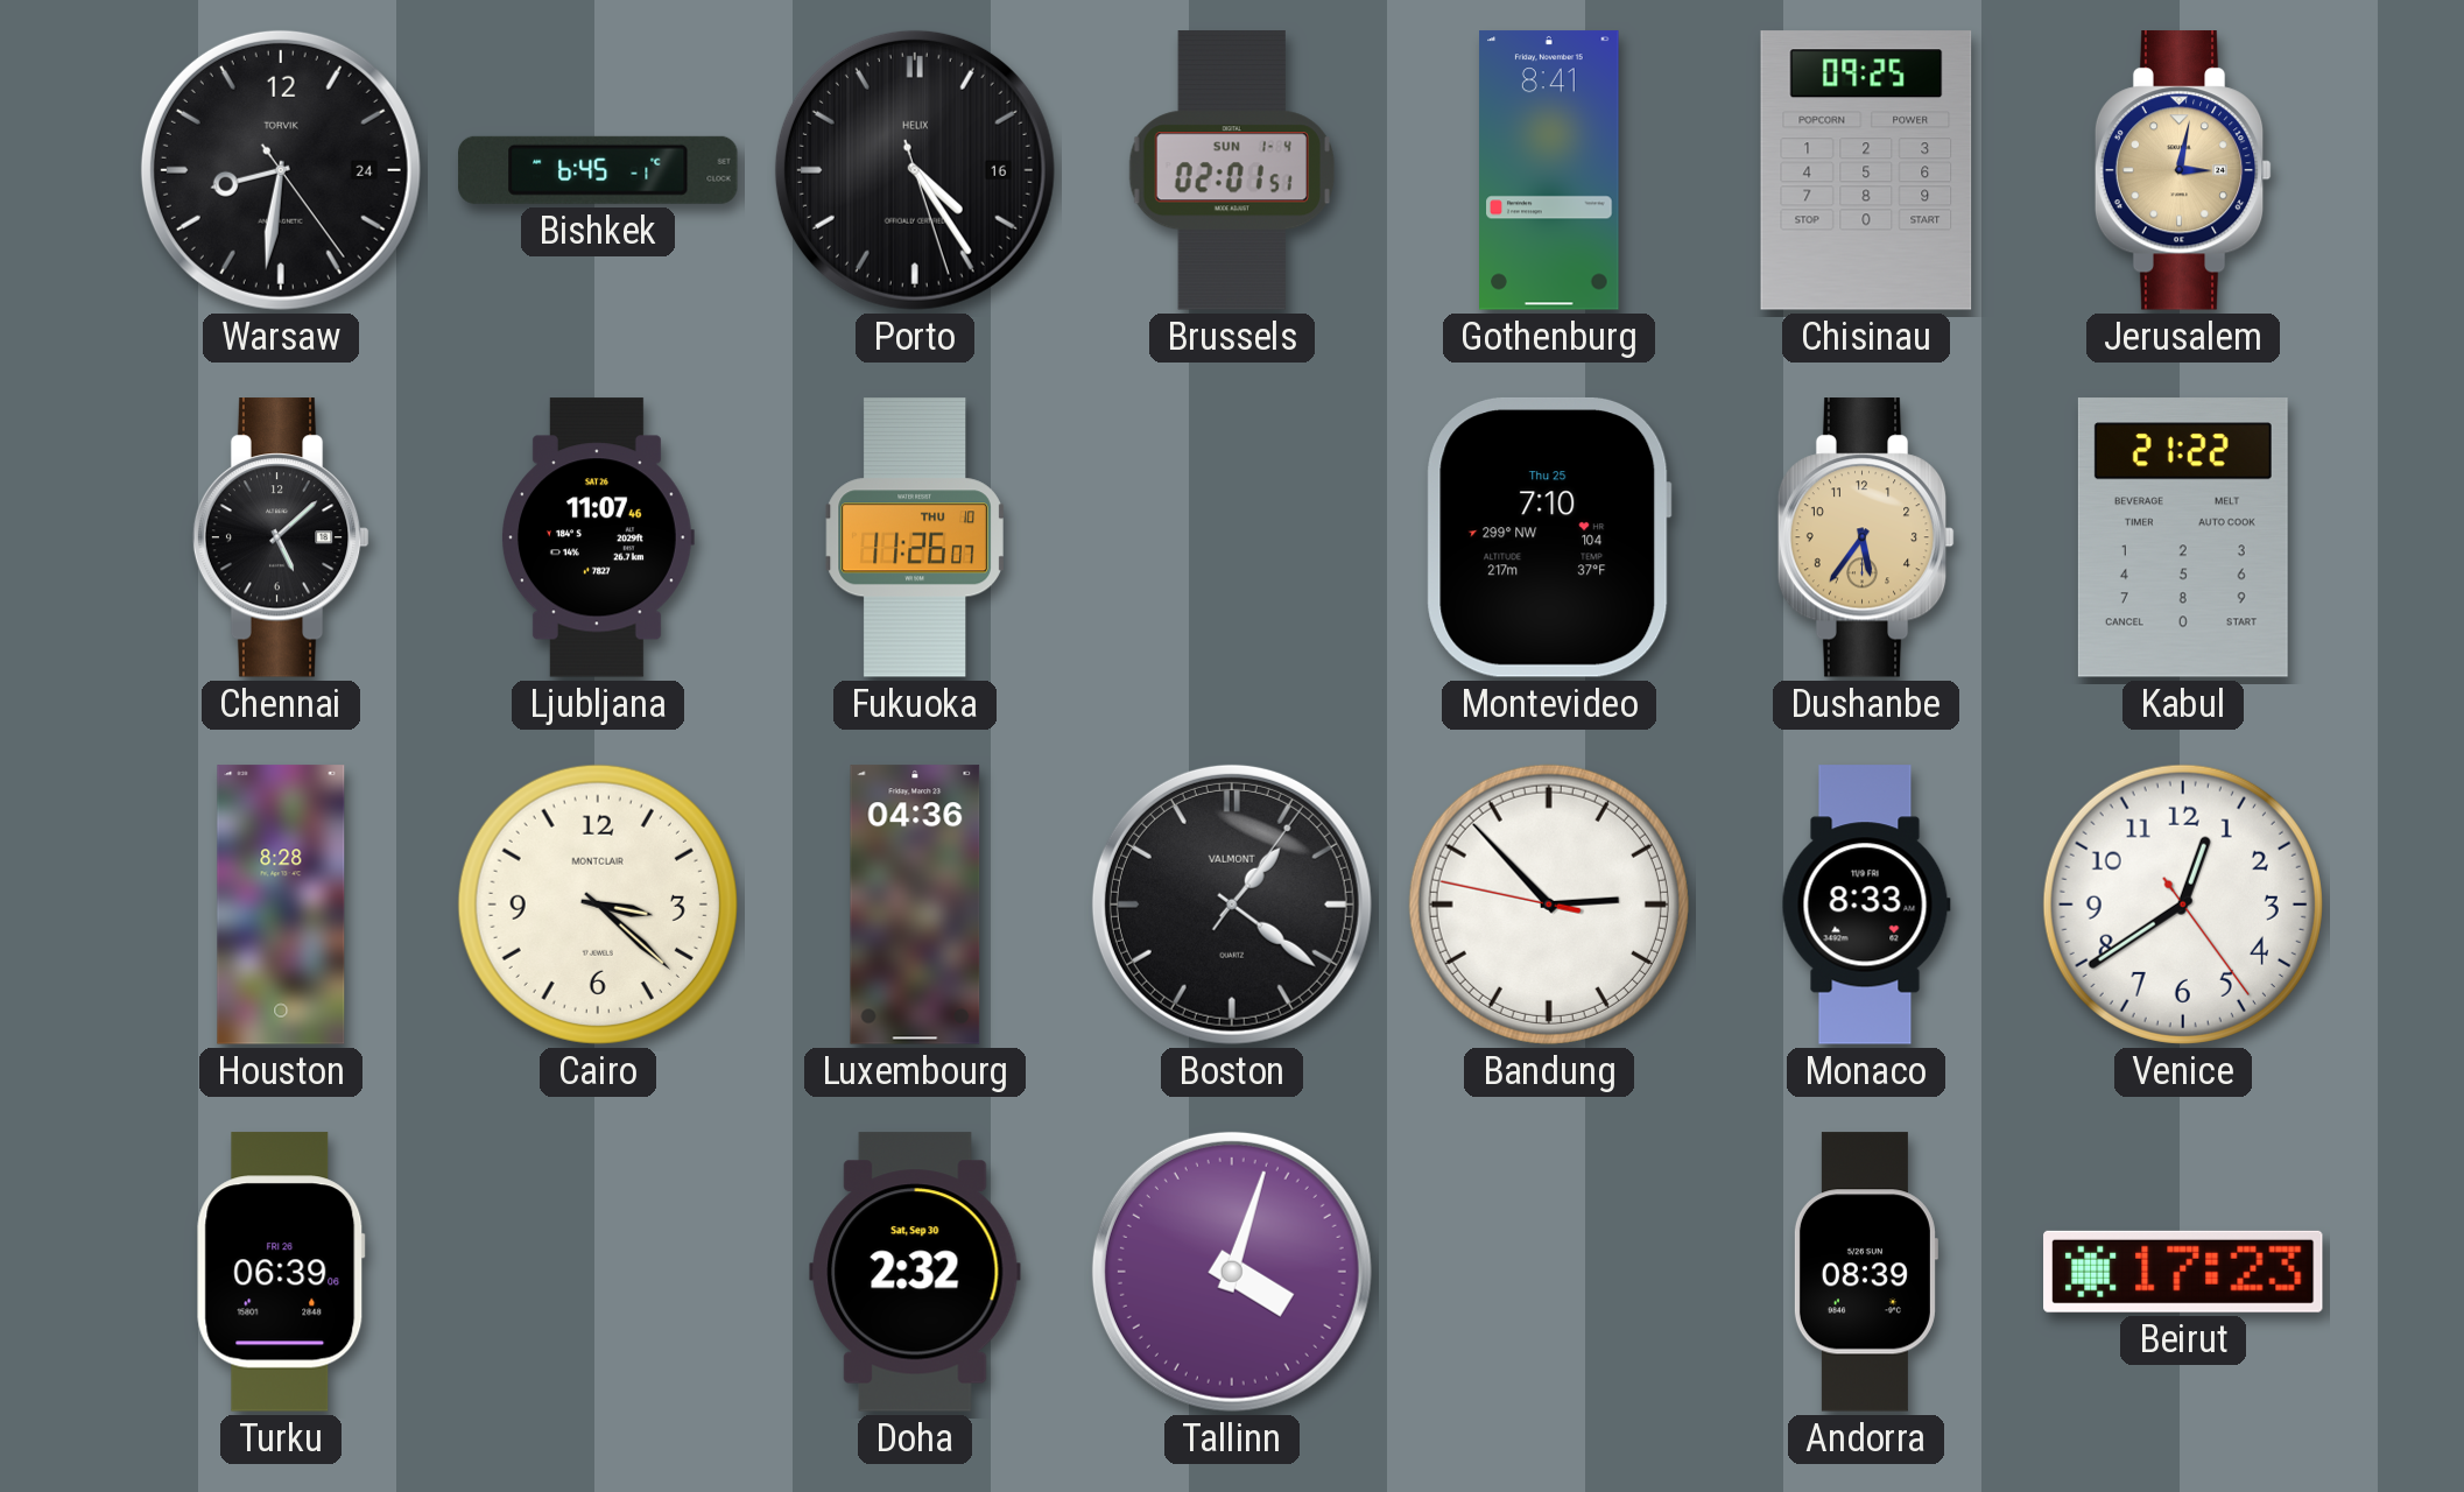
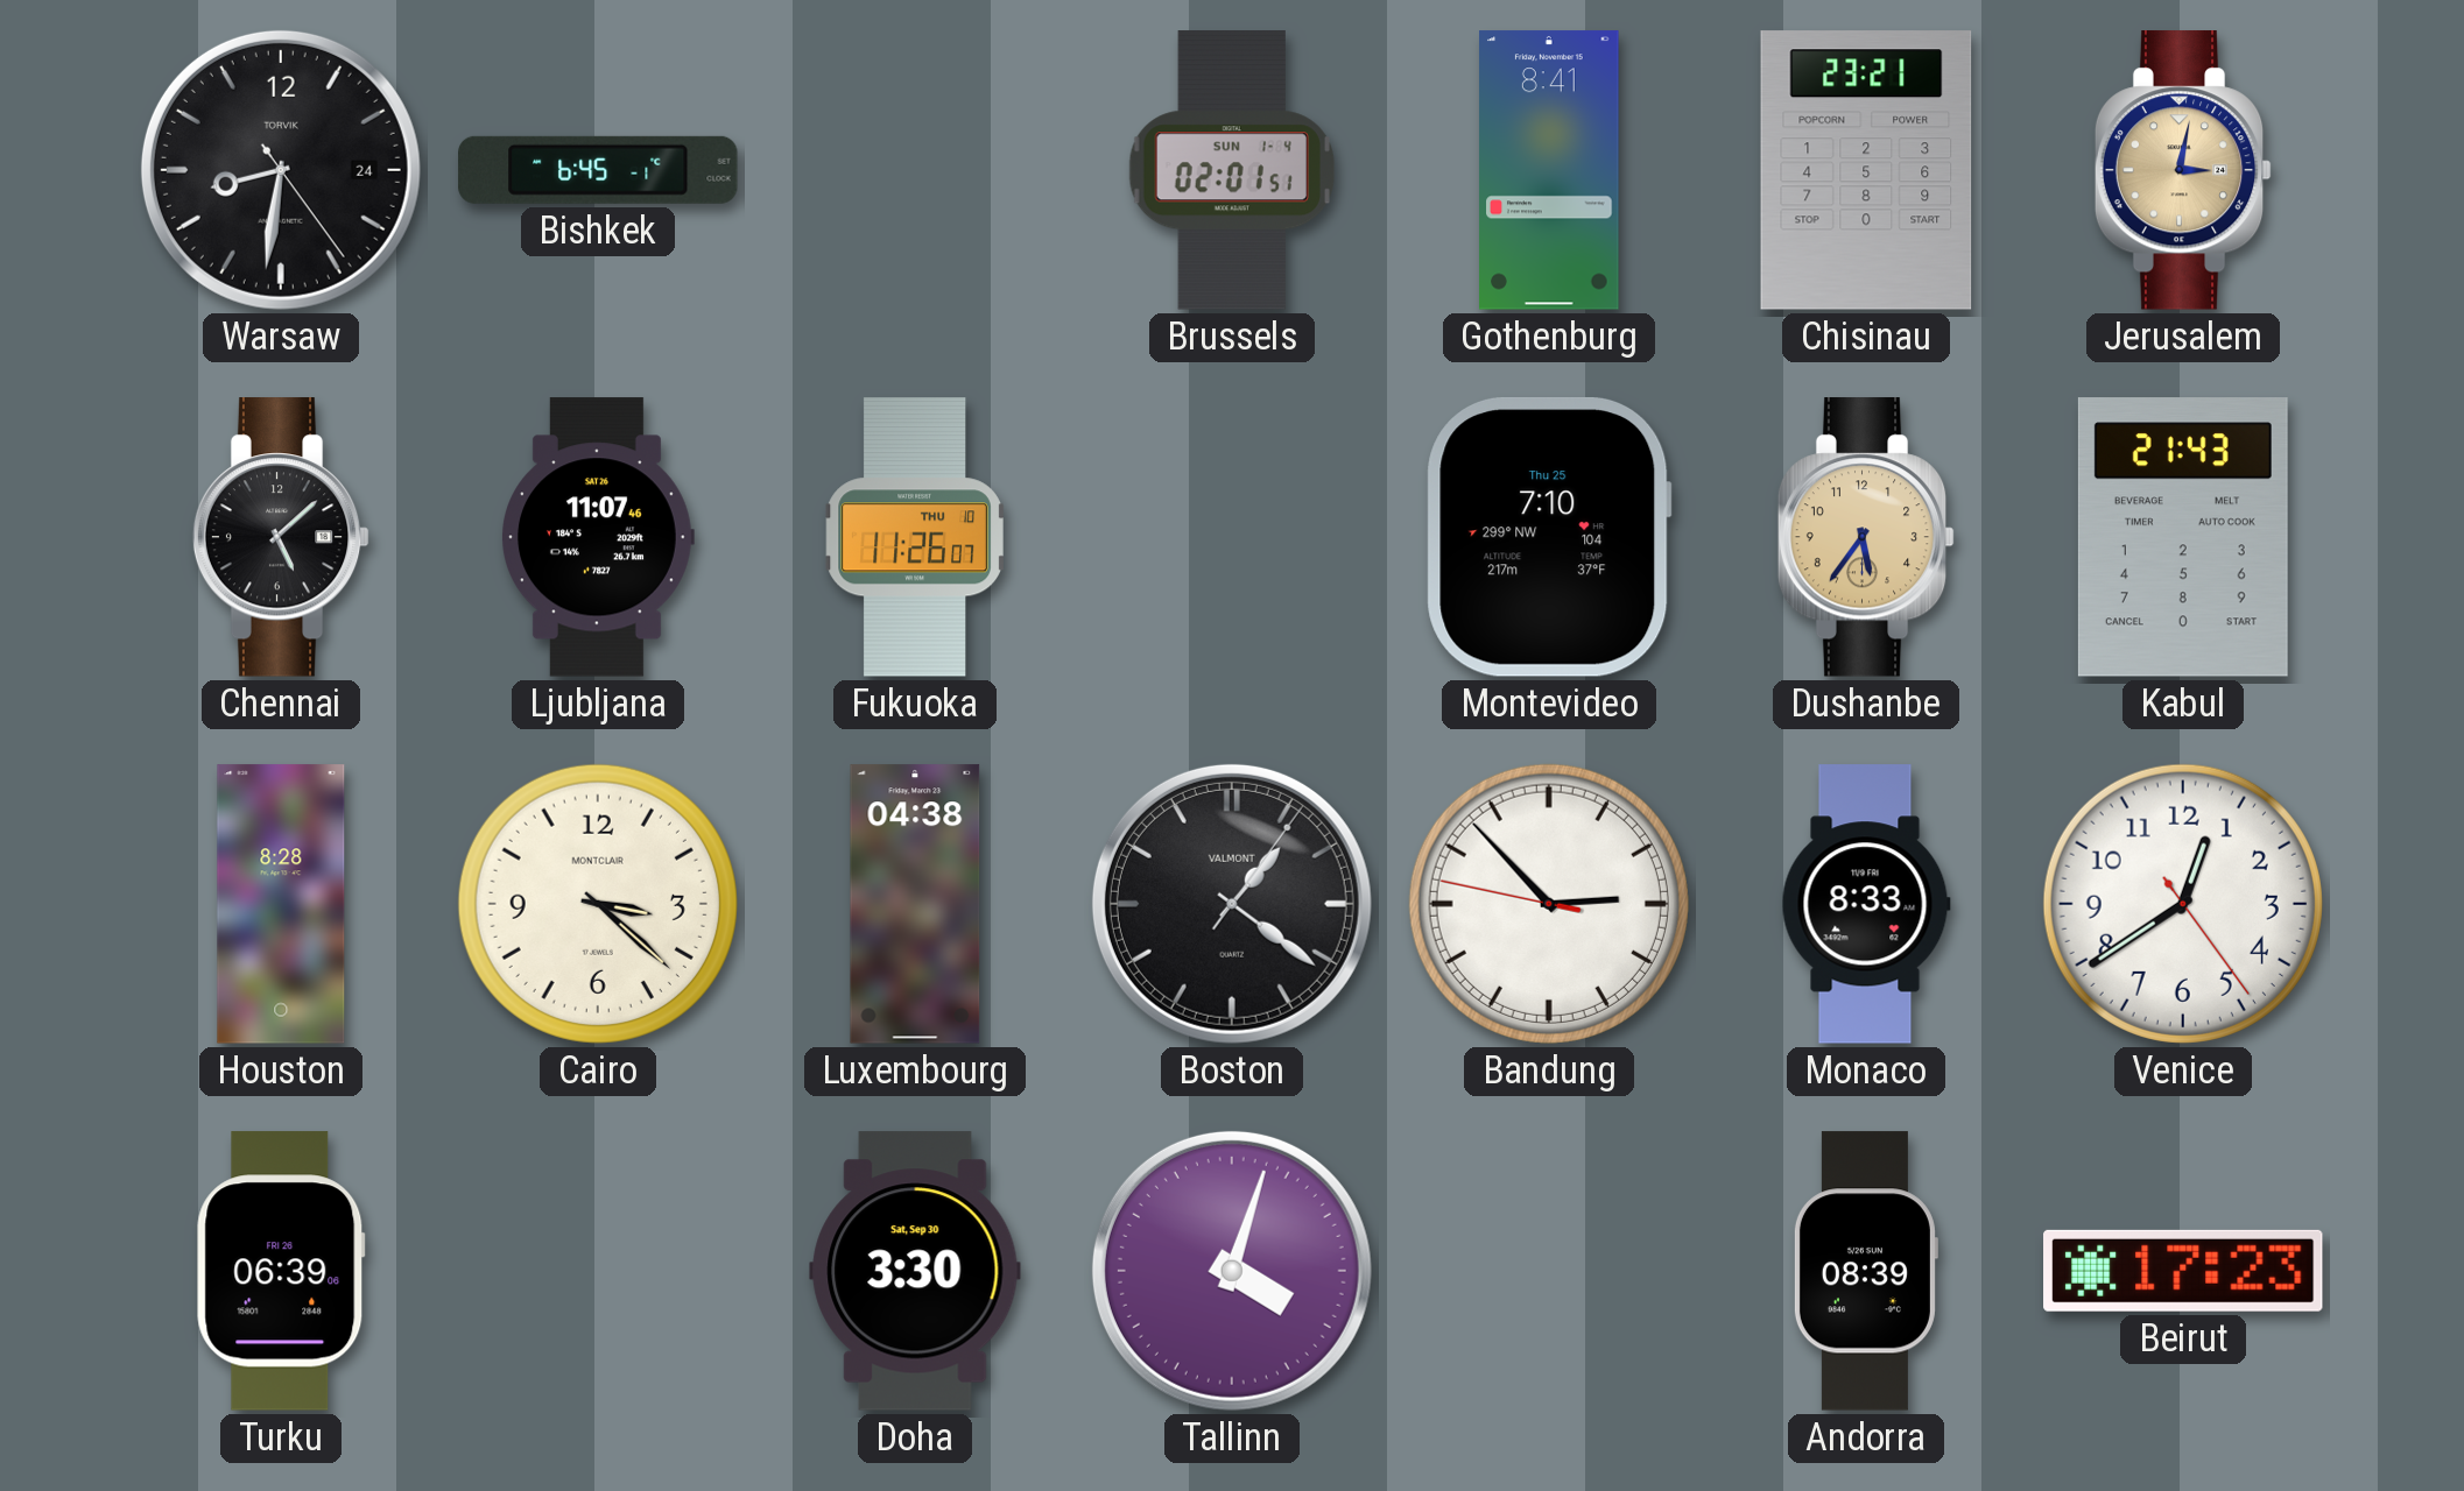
Porto: 4:24 -> none
Chisinau: 09:25 -> 23:21
Kabul: 21:22 -> 21:43
Luxembourg: 04:36 -> 04:38
Doha: 2:32 -> 3:30
